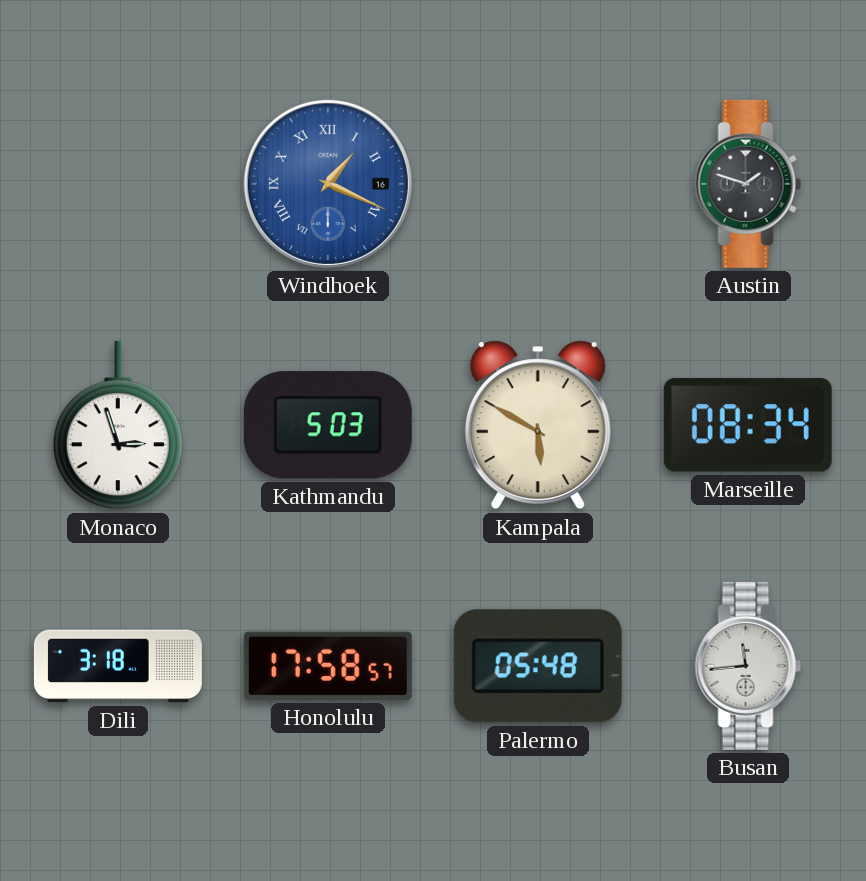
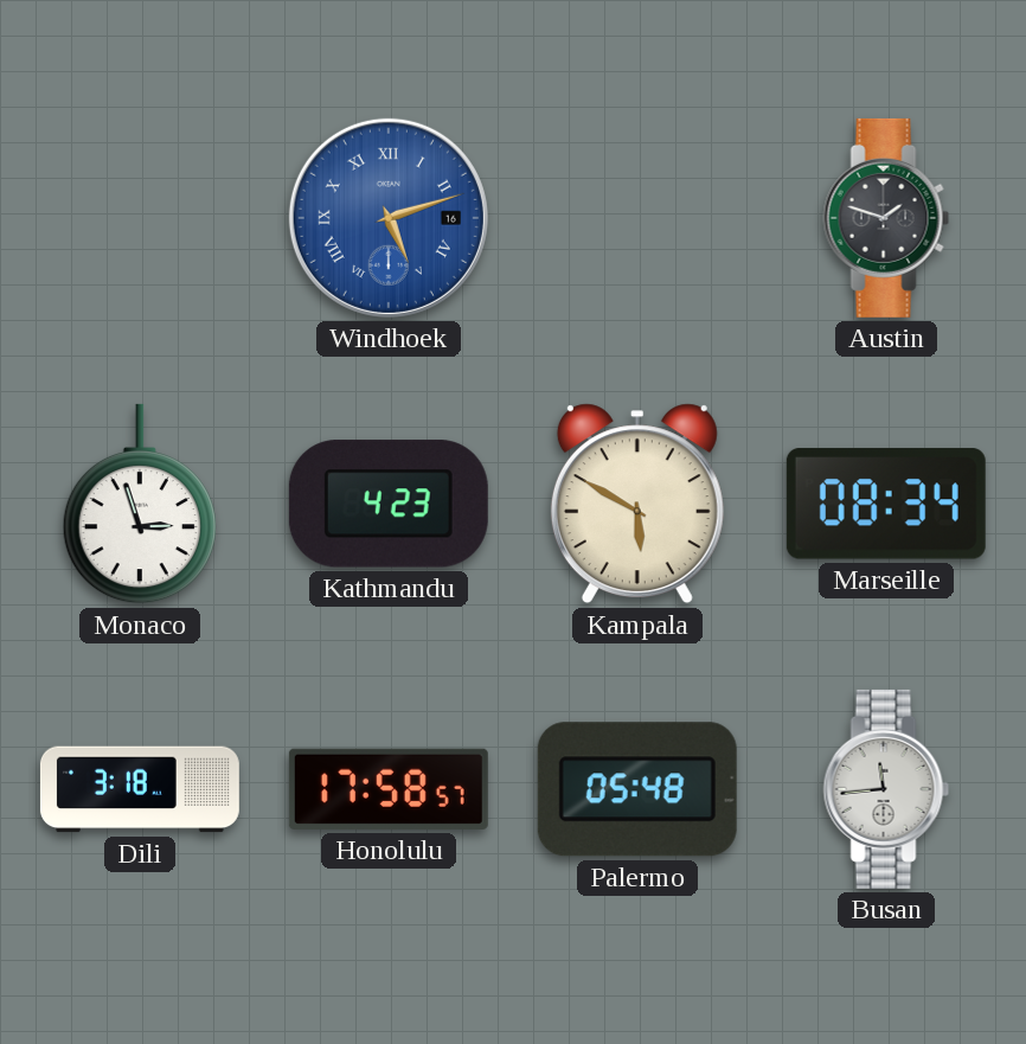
Windhoek: 1:19 -> 5:12
Kathmandu: 5:03 -> 4:23
